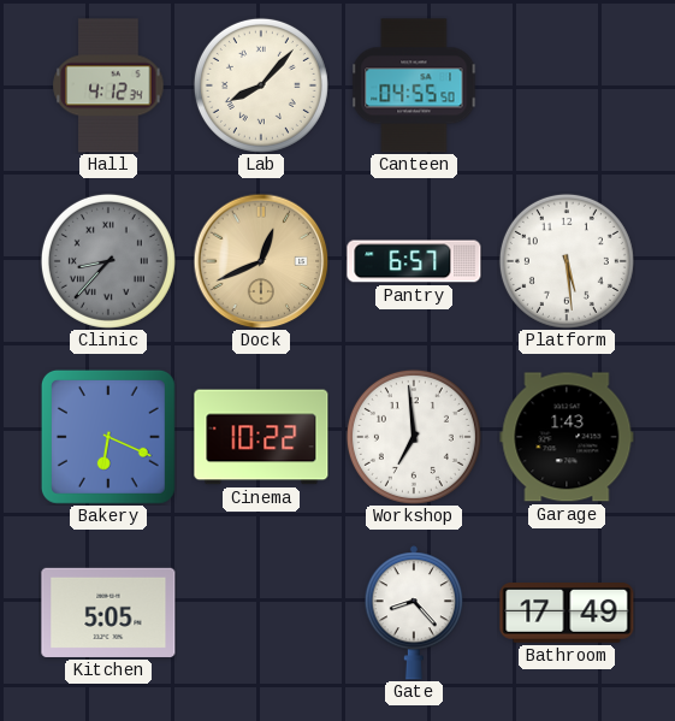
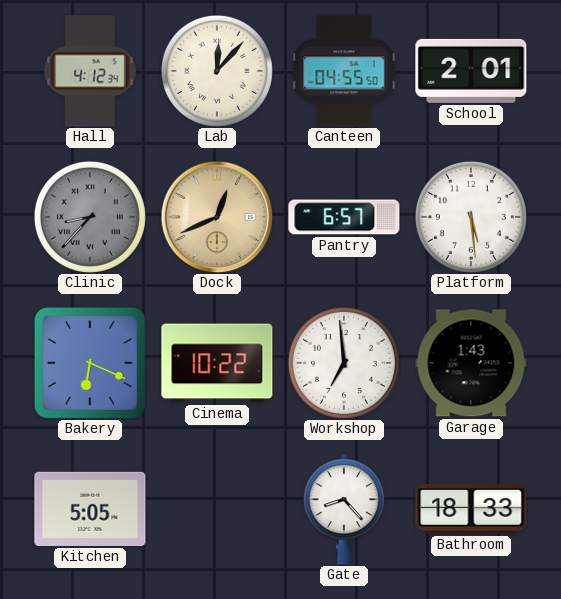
Lab: 8:07 -> 12:07
School: none -> 2:01
Bathroom: 17:49 -> 18:33
